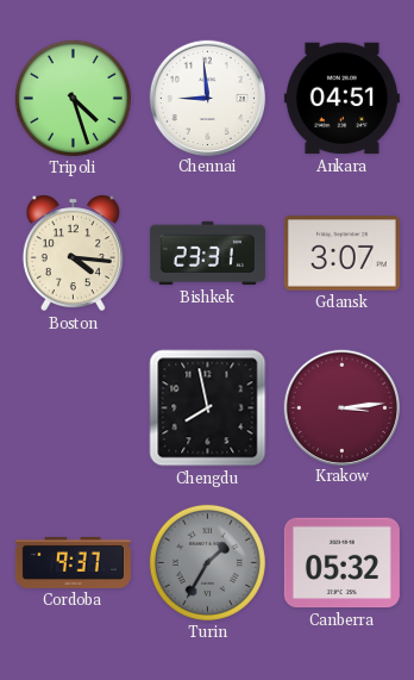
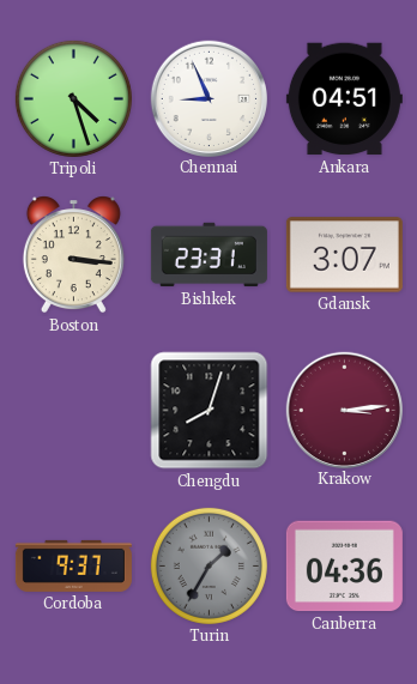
Chennai: 8:59 -> 8:56
Boston: 4:16 -> 3:16
Chengdu: 7:58 -> 8:03
Canberra: 05:32 -> 04:36
